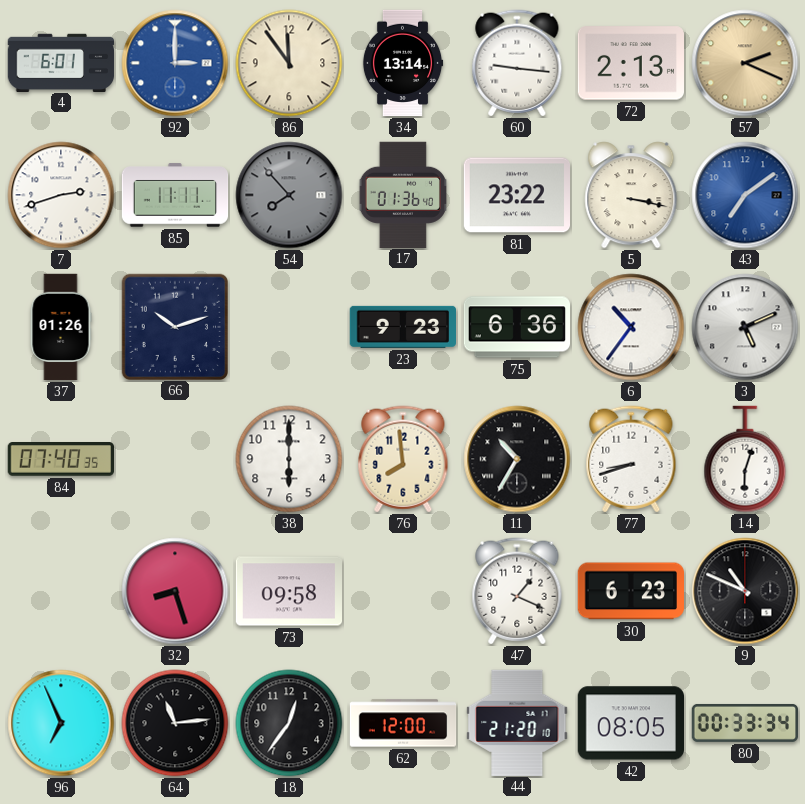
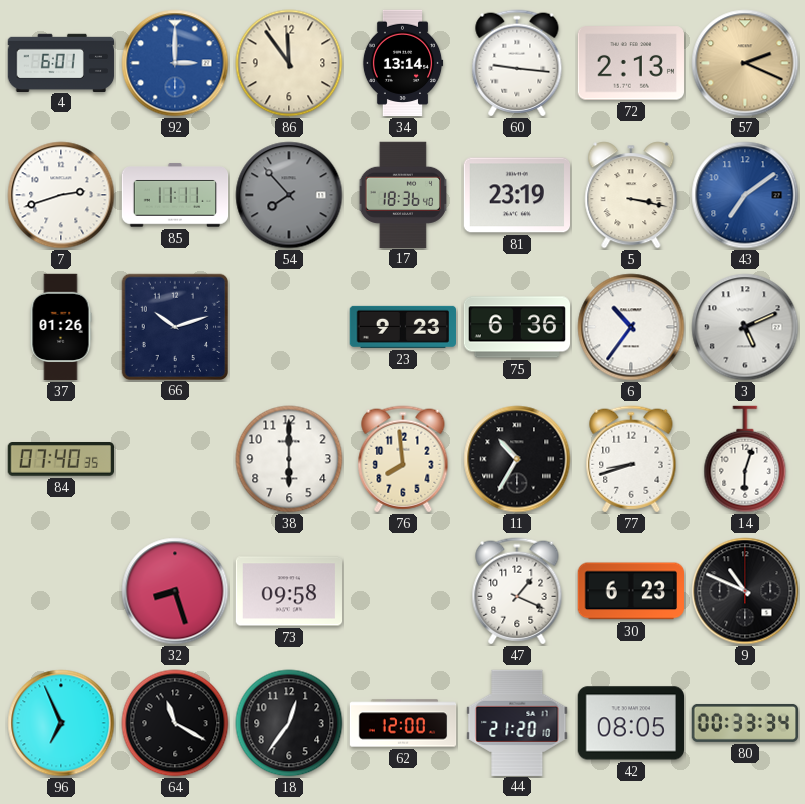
17: 01:36 -> 18:36
81: 23:22 -> 23:19
64: 11:14 -> 11:20
